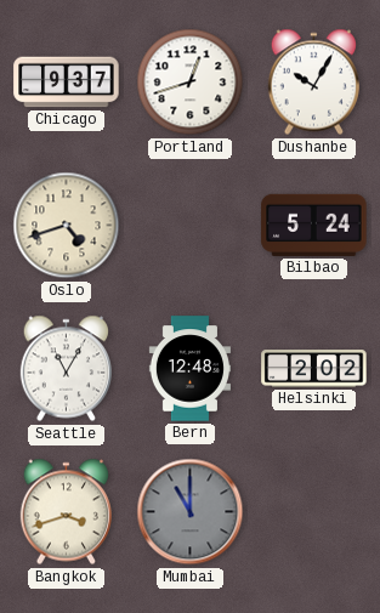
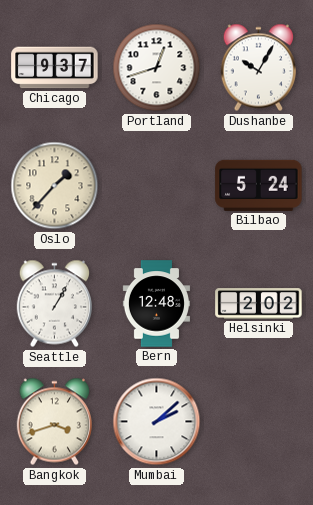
Oslo: 4:42 -> 1:37
Seattle: 11:05 -> 1:05
Mumbai: 11:00 -> 2:08
Mumbai dial: grey -> white
